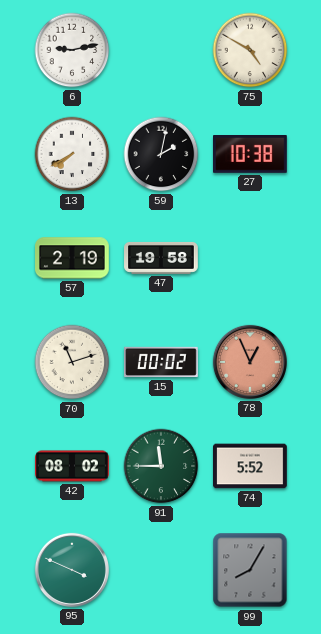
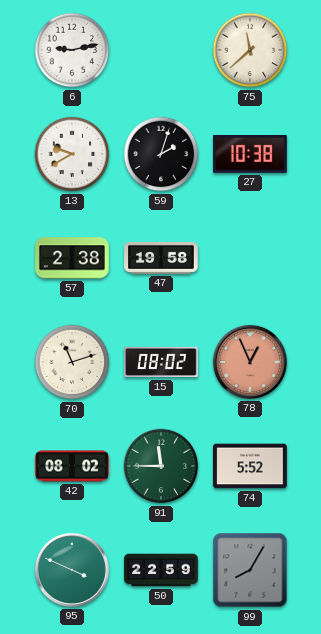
75: 4:50 -> 11:38
13: 7:40 -> 9:40
59: 2:02 -> 2:03
57: 2:19 -> 2:38
15: 00:02 -> 08:02
50: none -> 22:59
